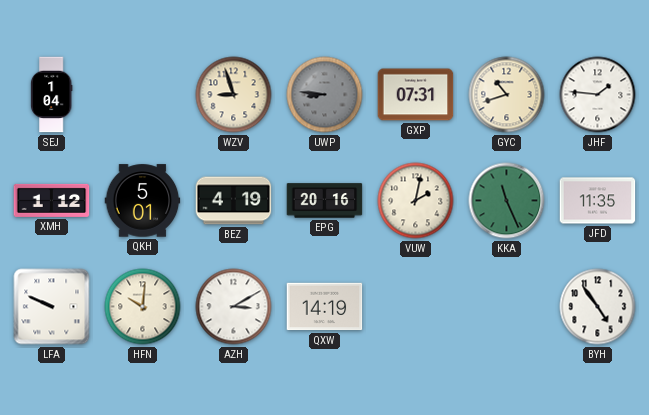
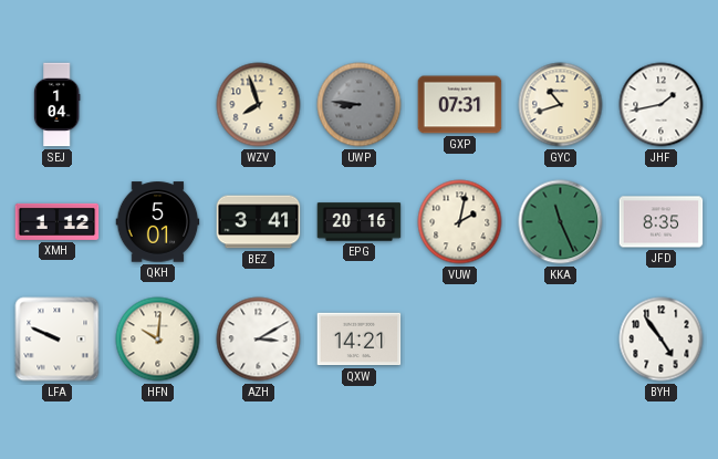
WZV: 8:57 -> 7:57
JHF: 1:46 -> 1:43
BEZ: 4:19 -> 3:41
JFD: 11:35 -> 8:35
QXW: 14:19 -> 14:21
